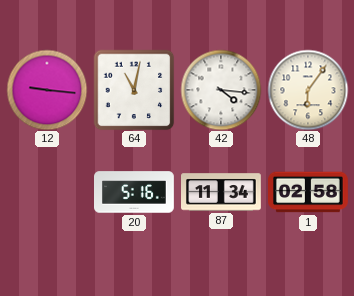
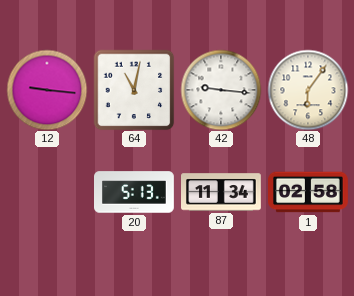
42: 4:16 -> 9:16
20: 5:16 -> 5:13
